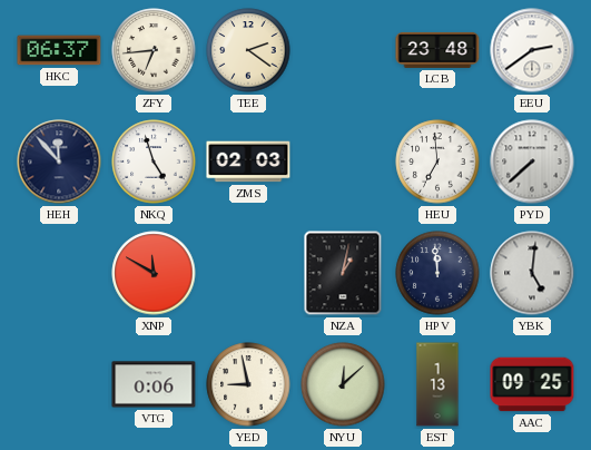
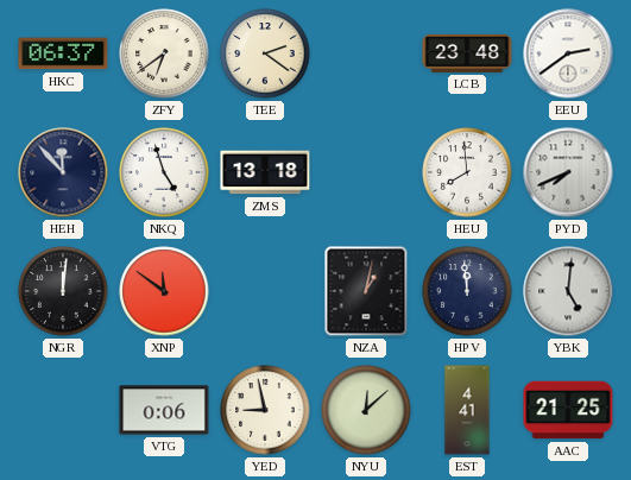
ZFY: 6:44 -> 6:39
ZMS: 02:03 -> 13:18
HEU: 6:59 -> 7:59
PYD: 7:38 -> 7:41
NGR: none -> 12:01
XNP: 11:50 -> 11:51
EST: 1:13 -> 4:41
AAC: 09:25 -> 21:25
